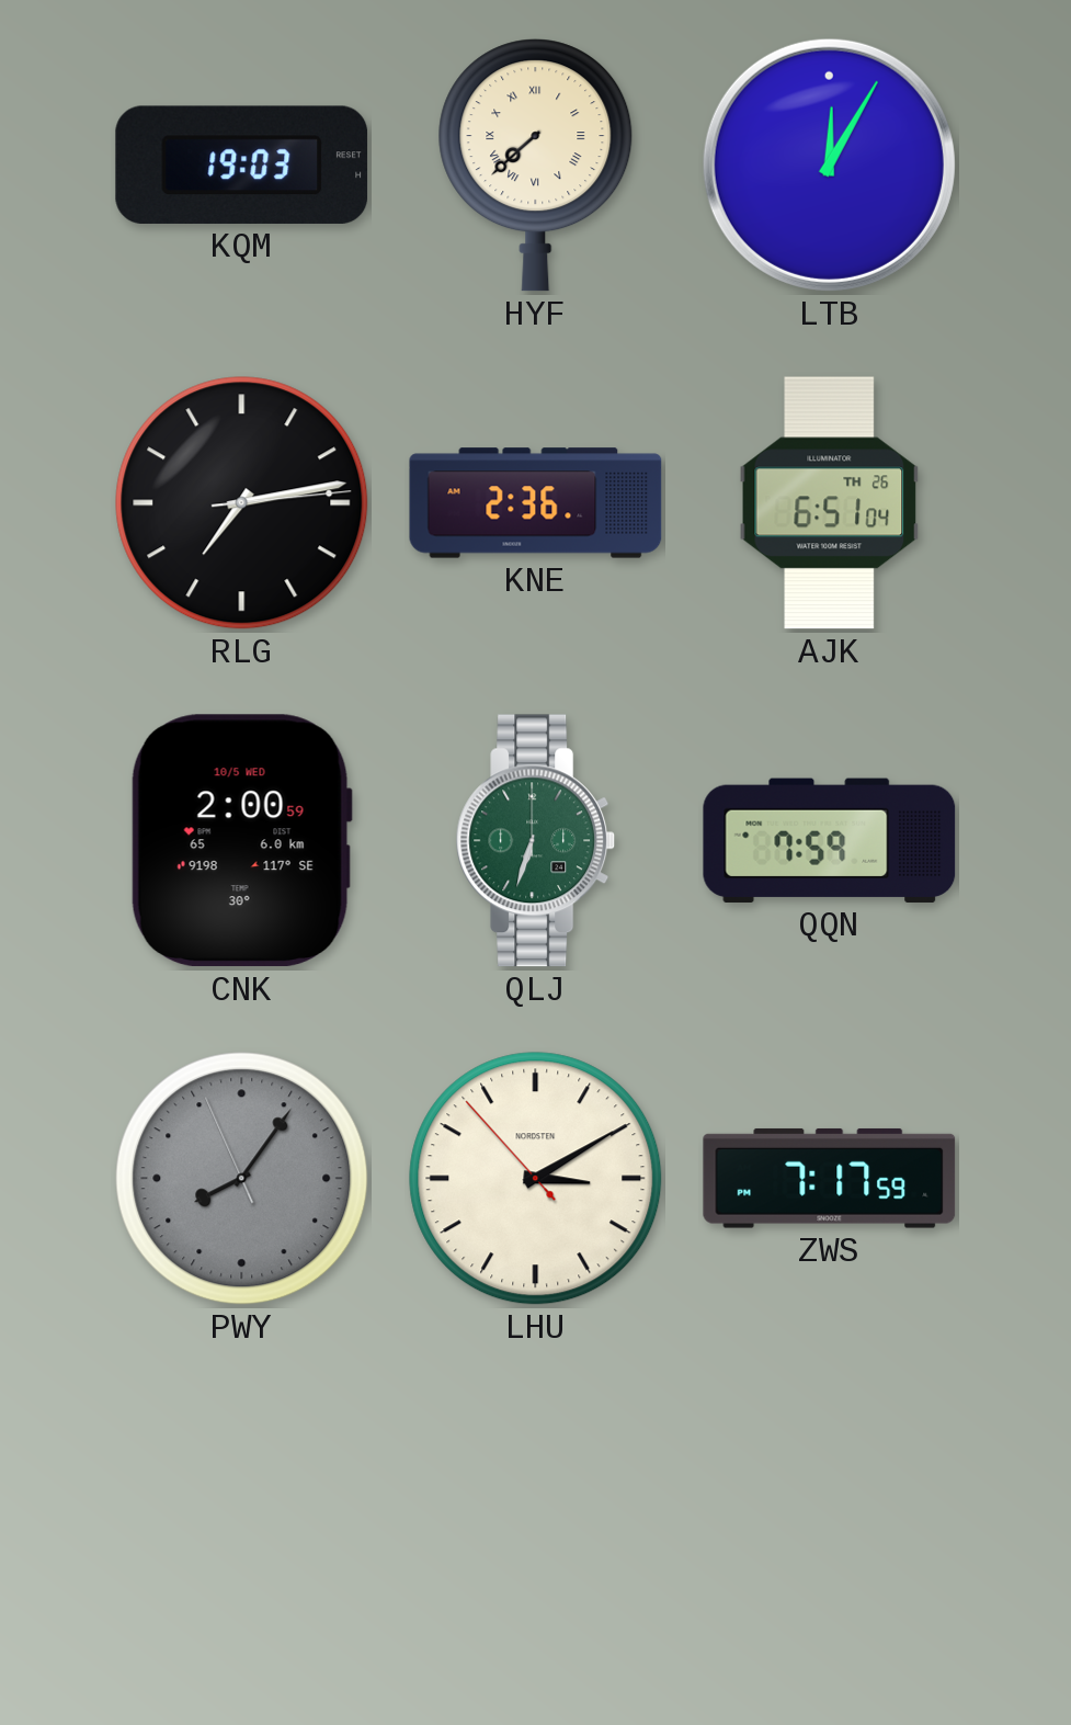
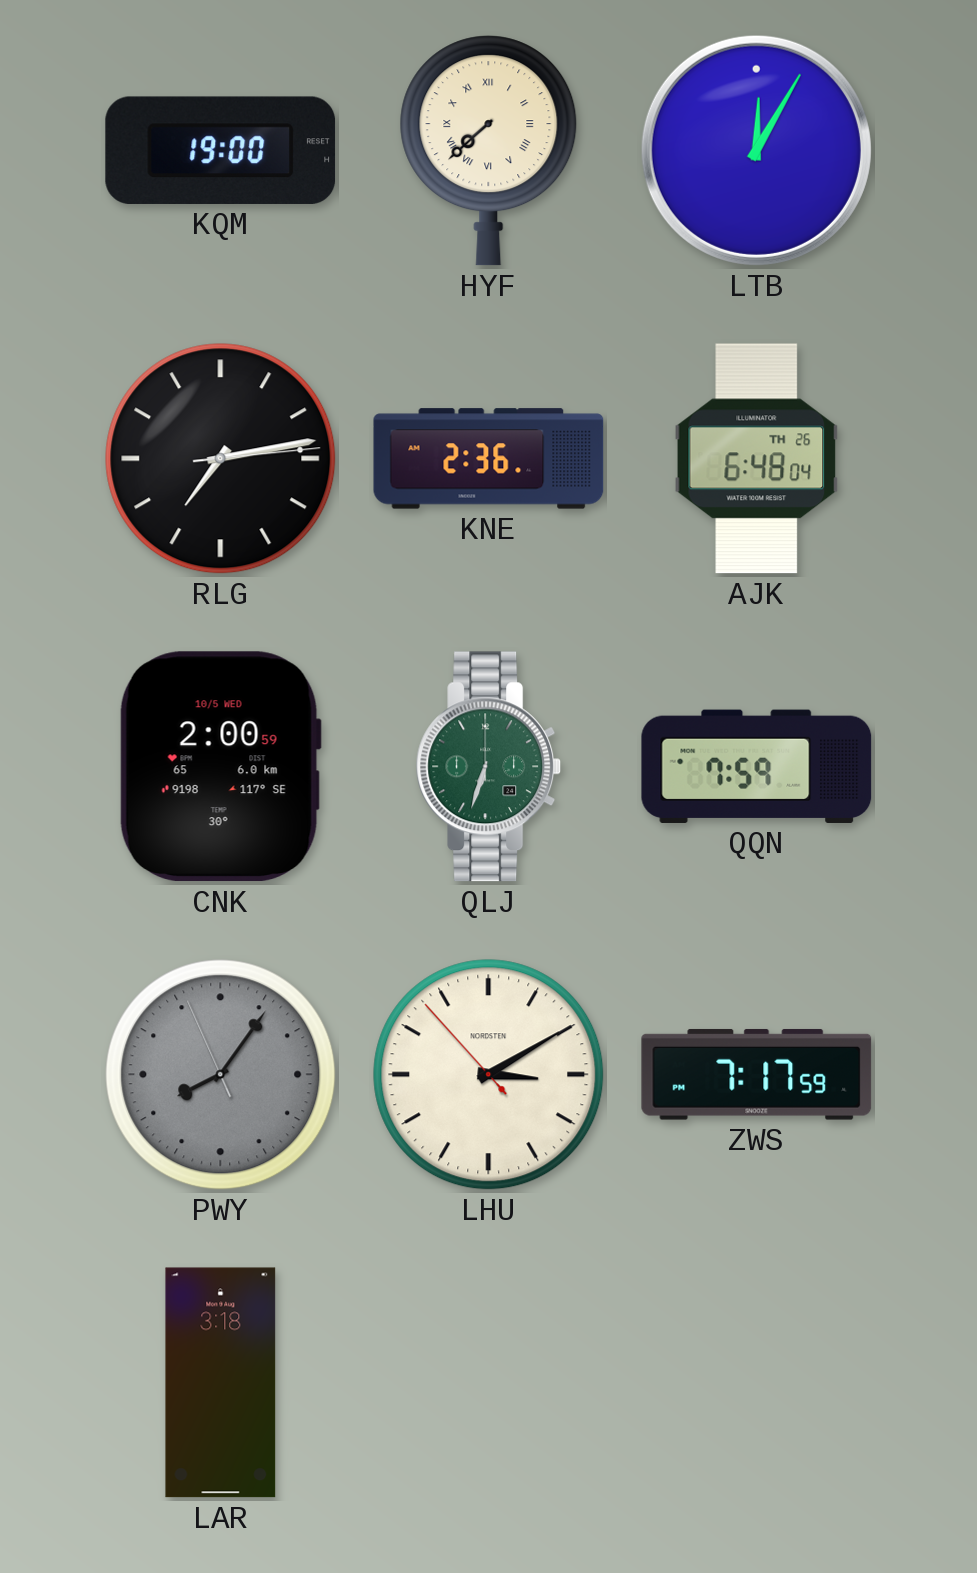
KQM: 19:03 -> 19:00
AJK: 6:51 -> 6:48
LAR: none -> 3:18
